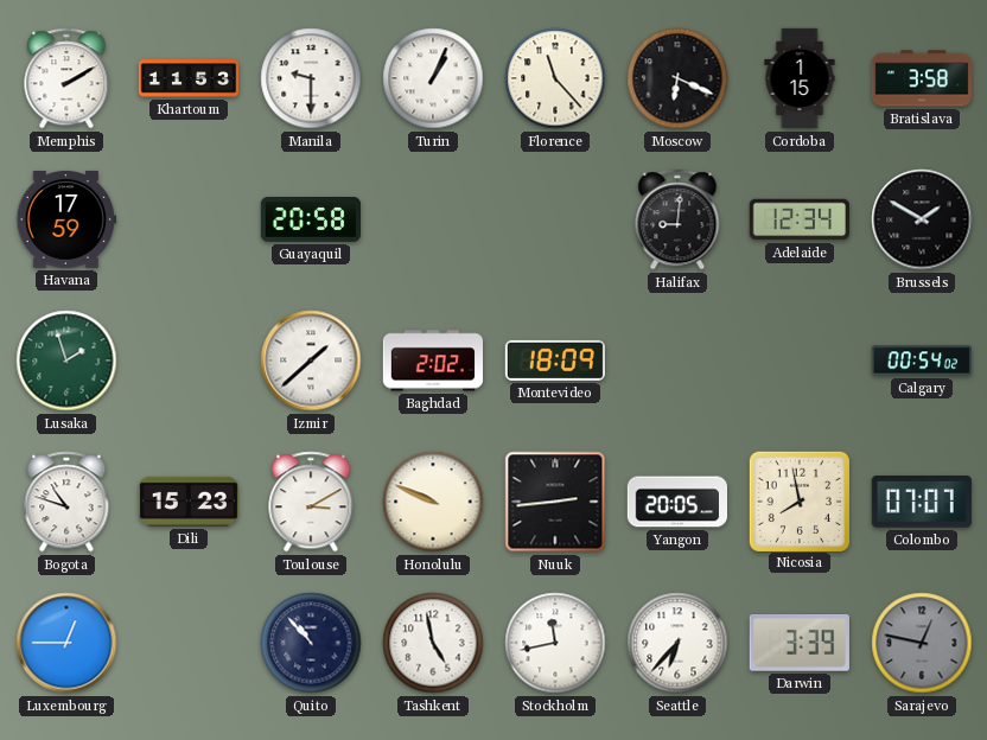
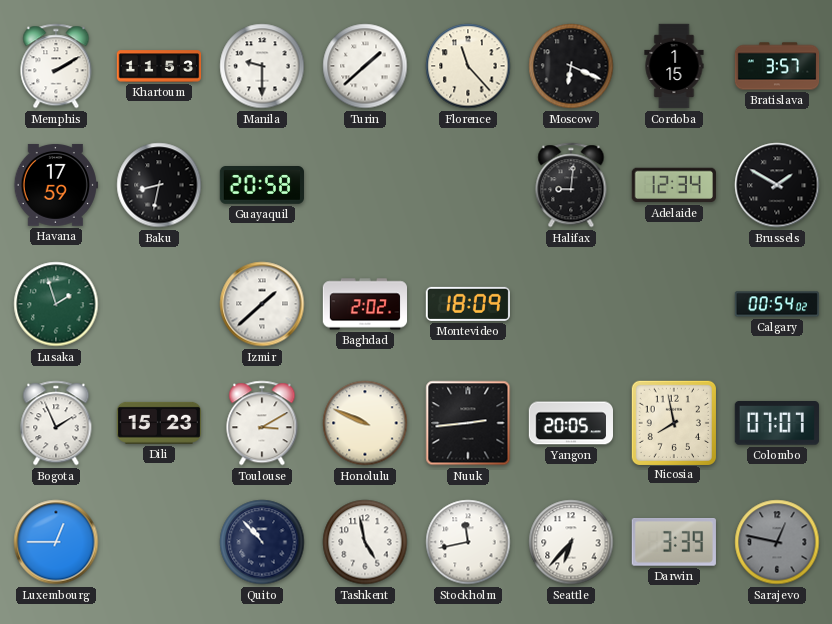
Turin: 1:04 -> 1:38
Bratislava: 3:58 -> 3:57
Baku: none -> 8:32
Bogota: 10:48 -> 1:56
